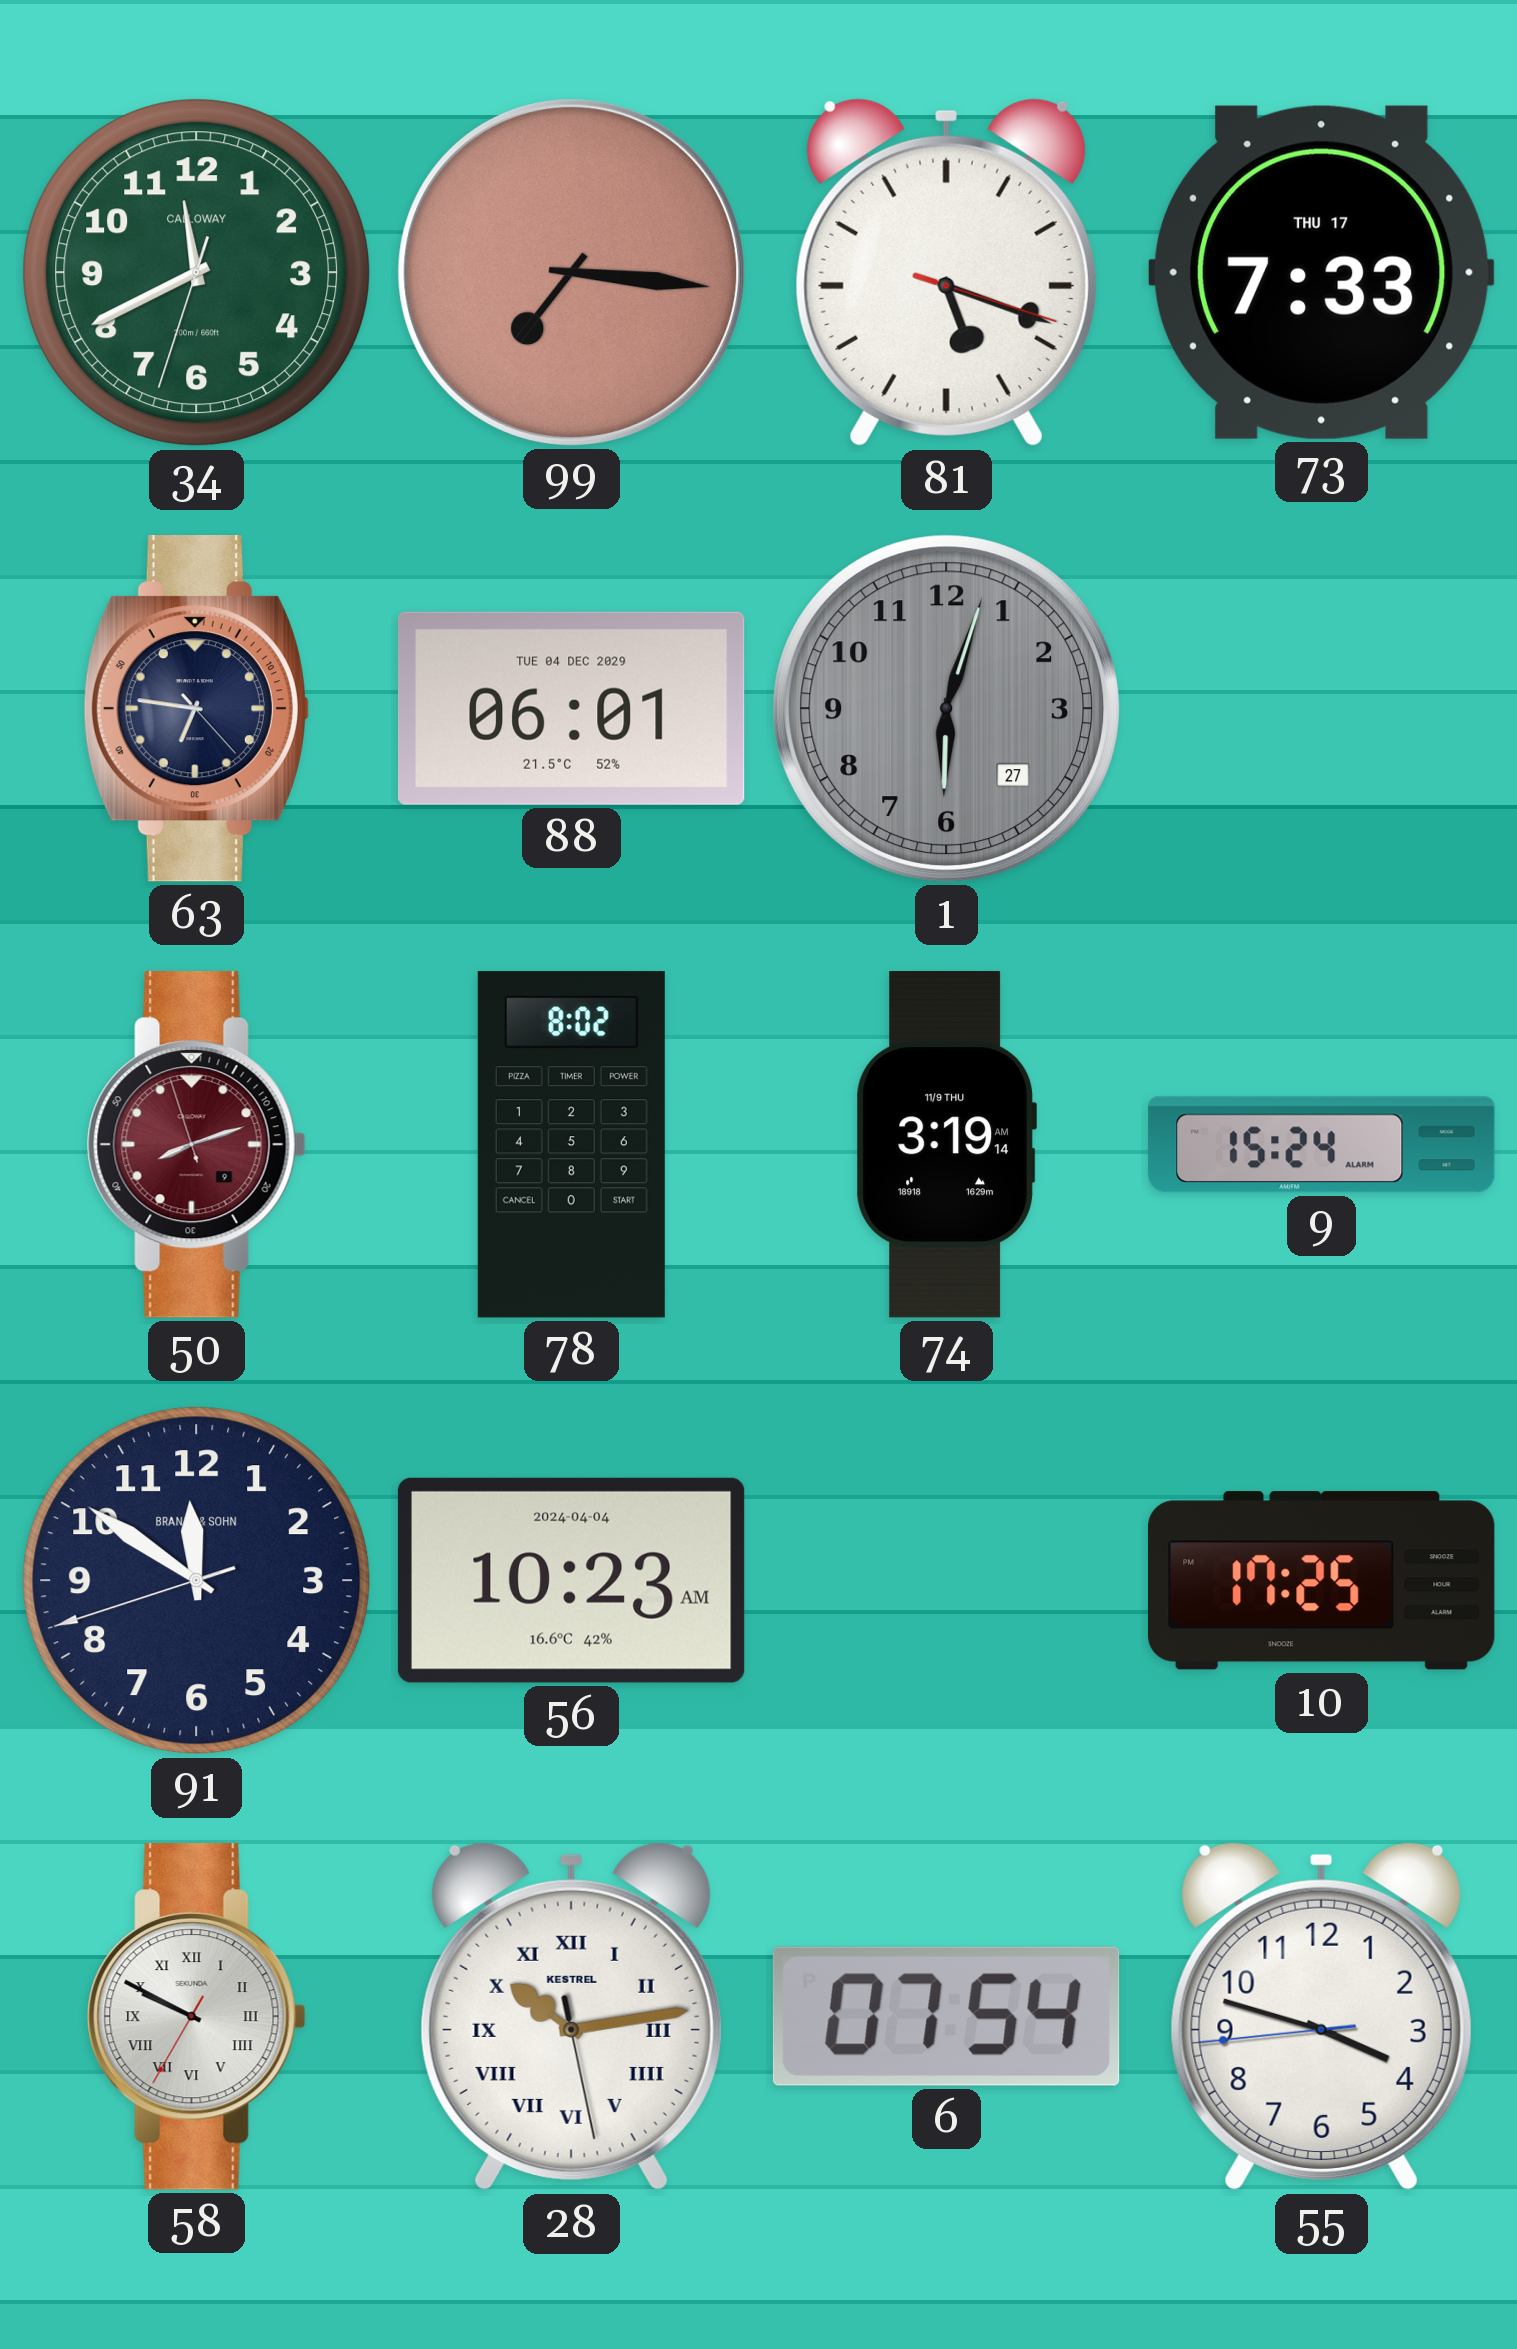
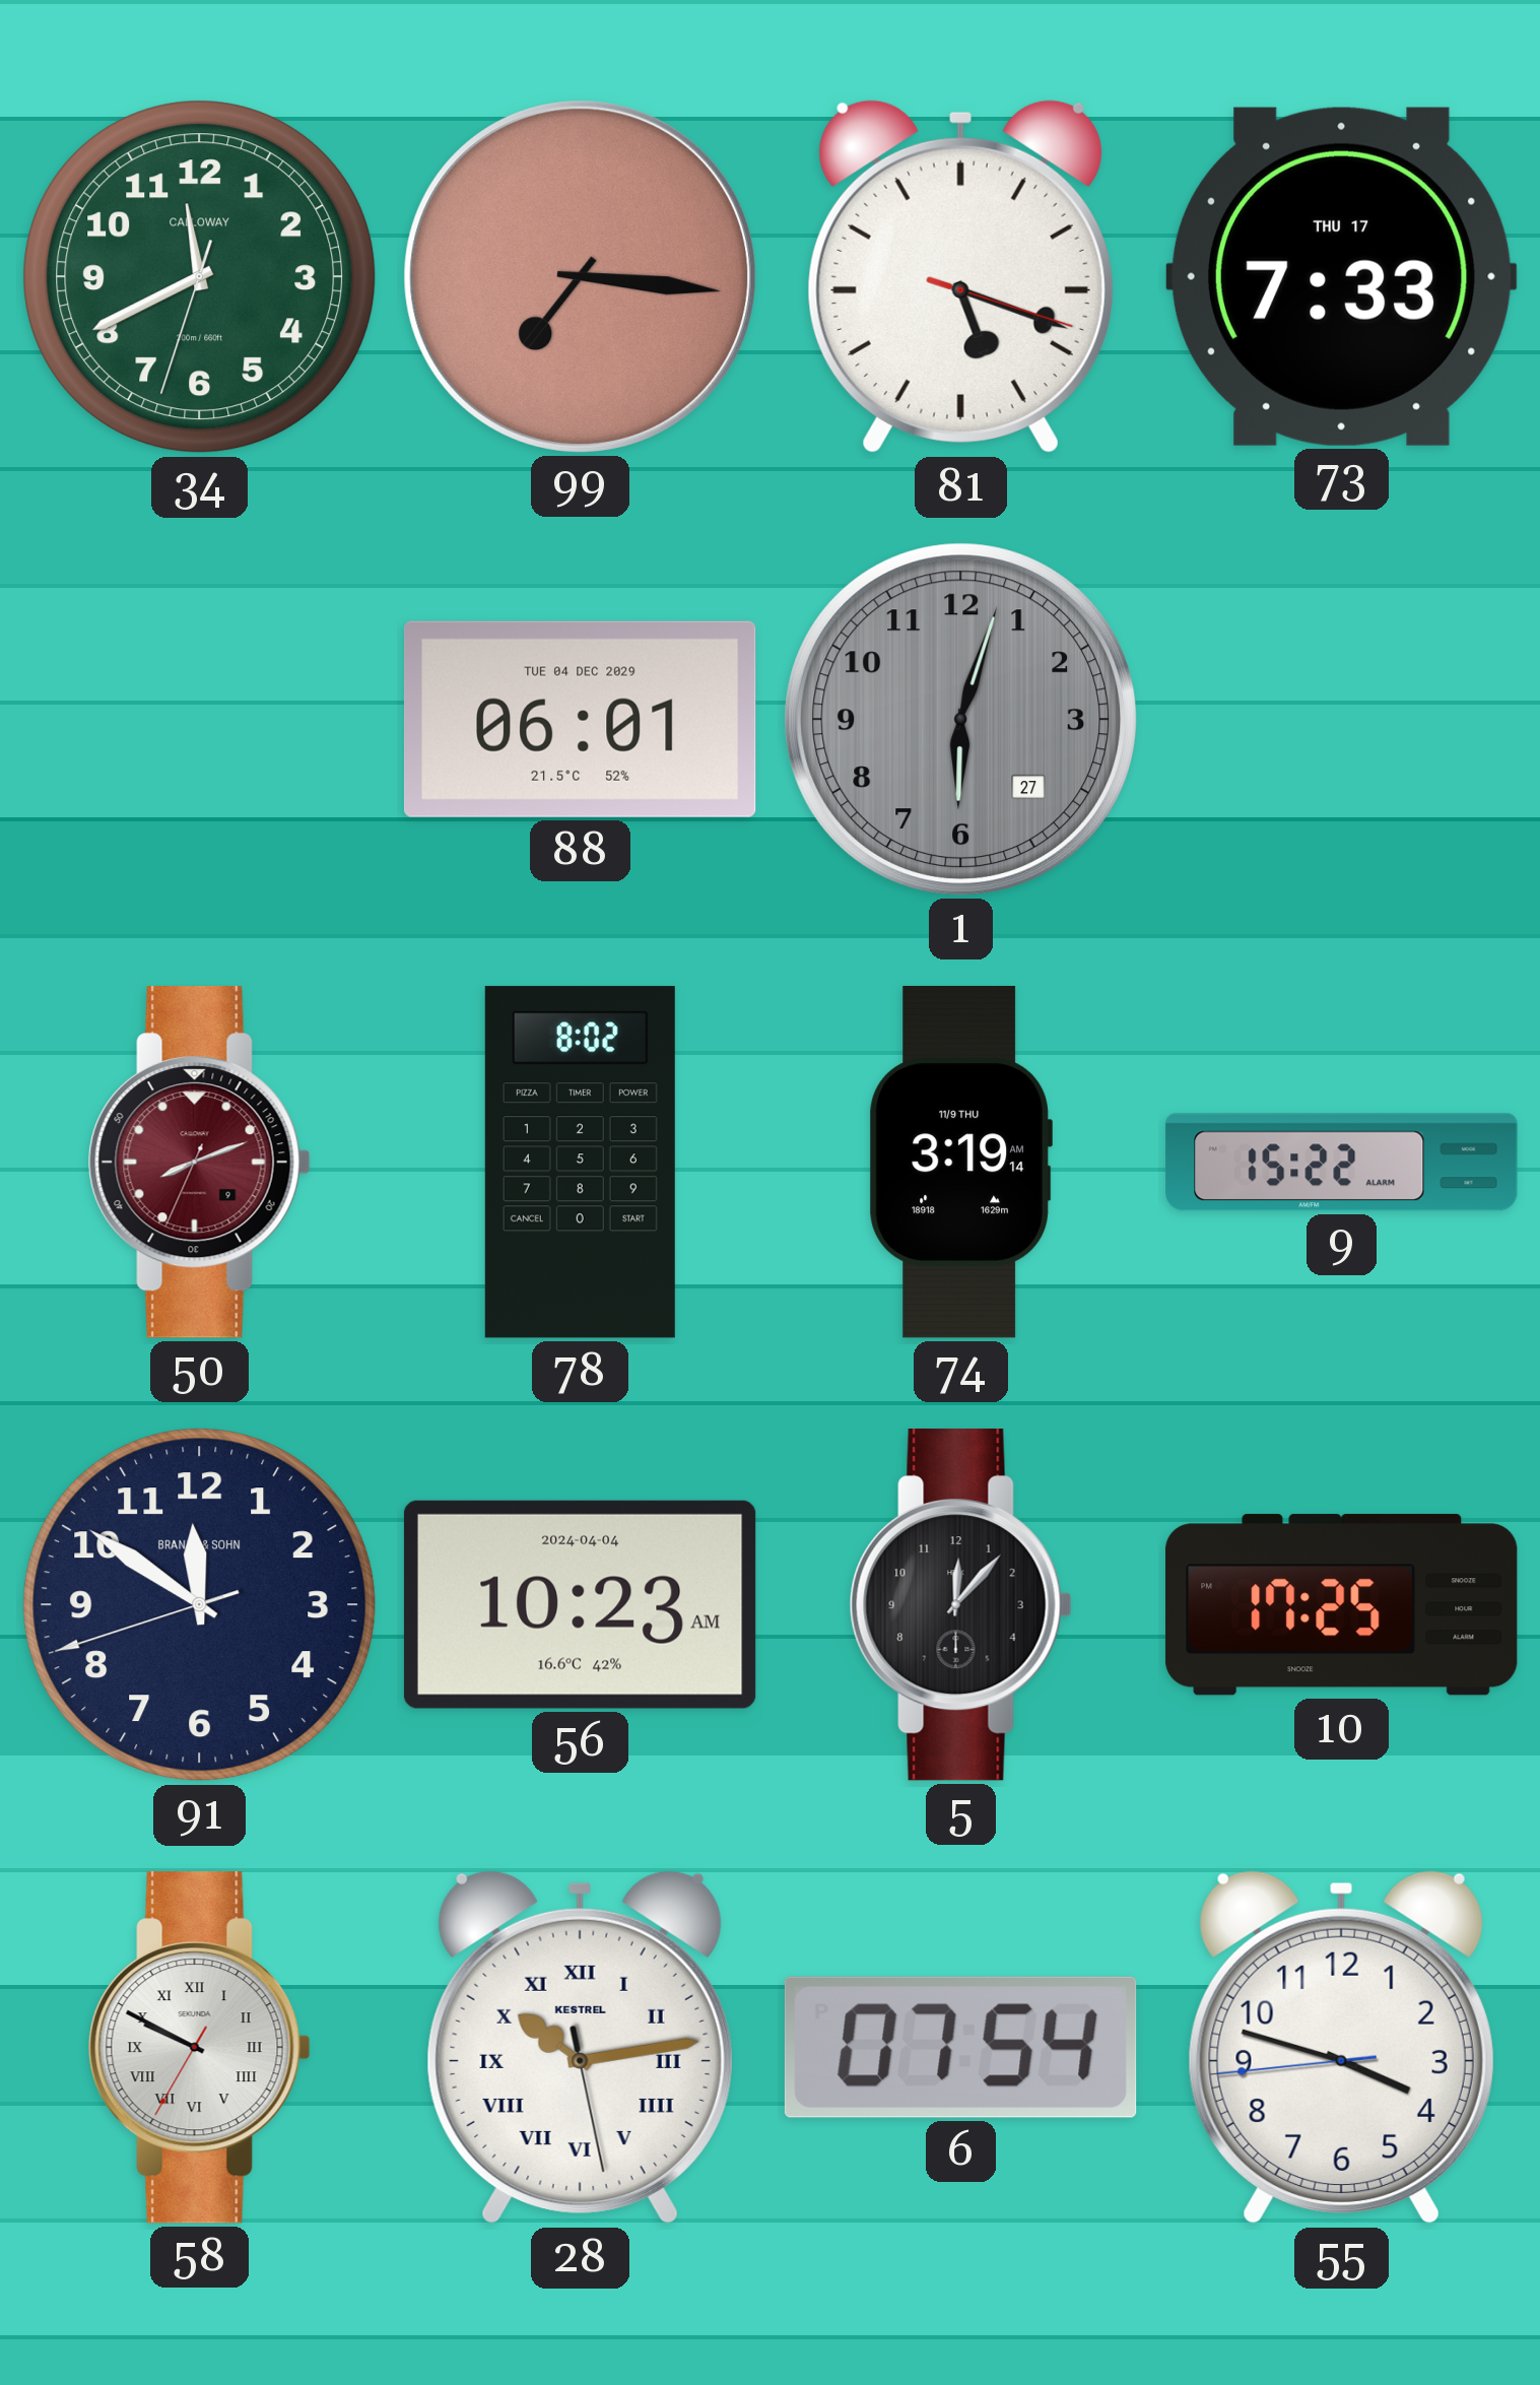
63: 6:46 -> none
50: 8:11:57 -> 8:11:34
9: 15:24 -> 15:22
5: none -> 12:07
